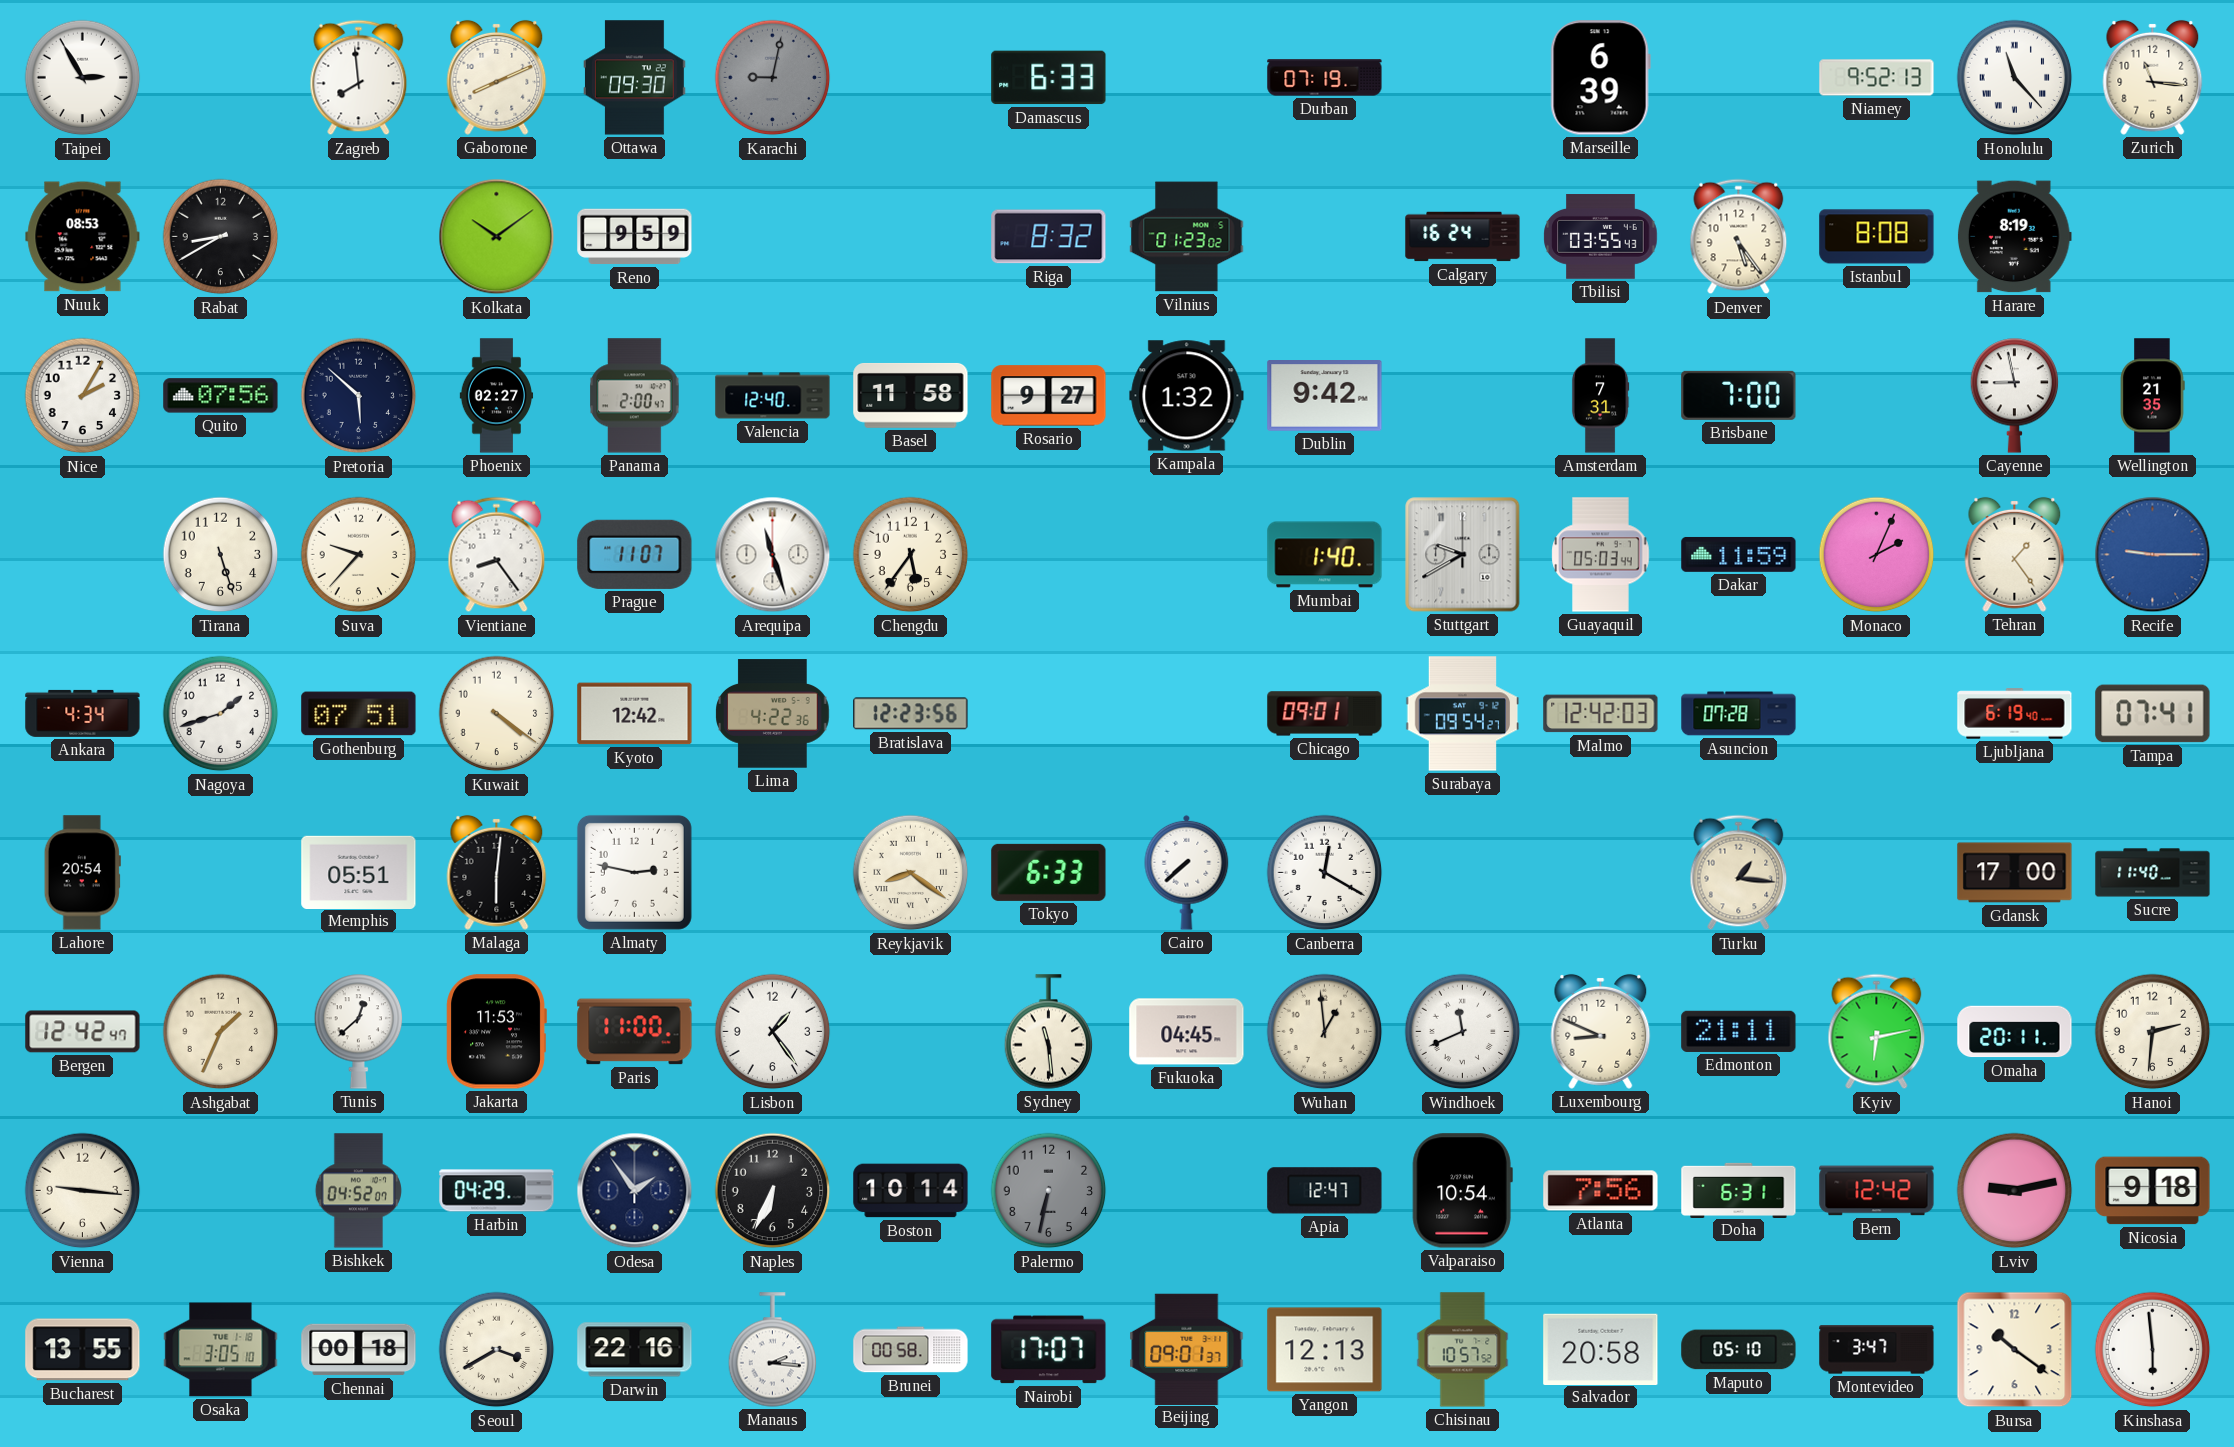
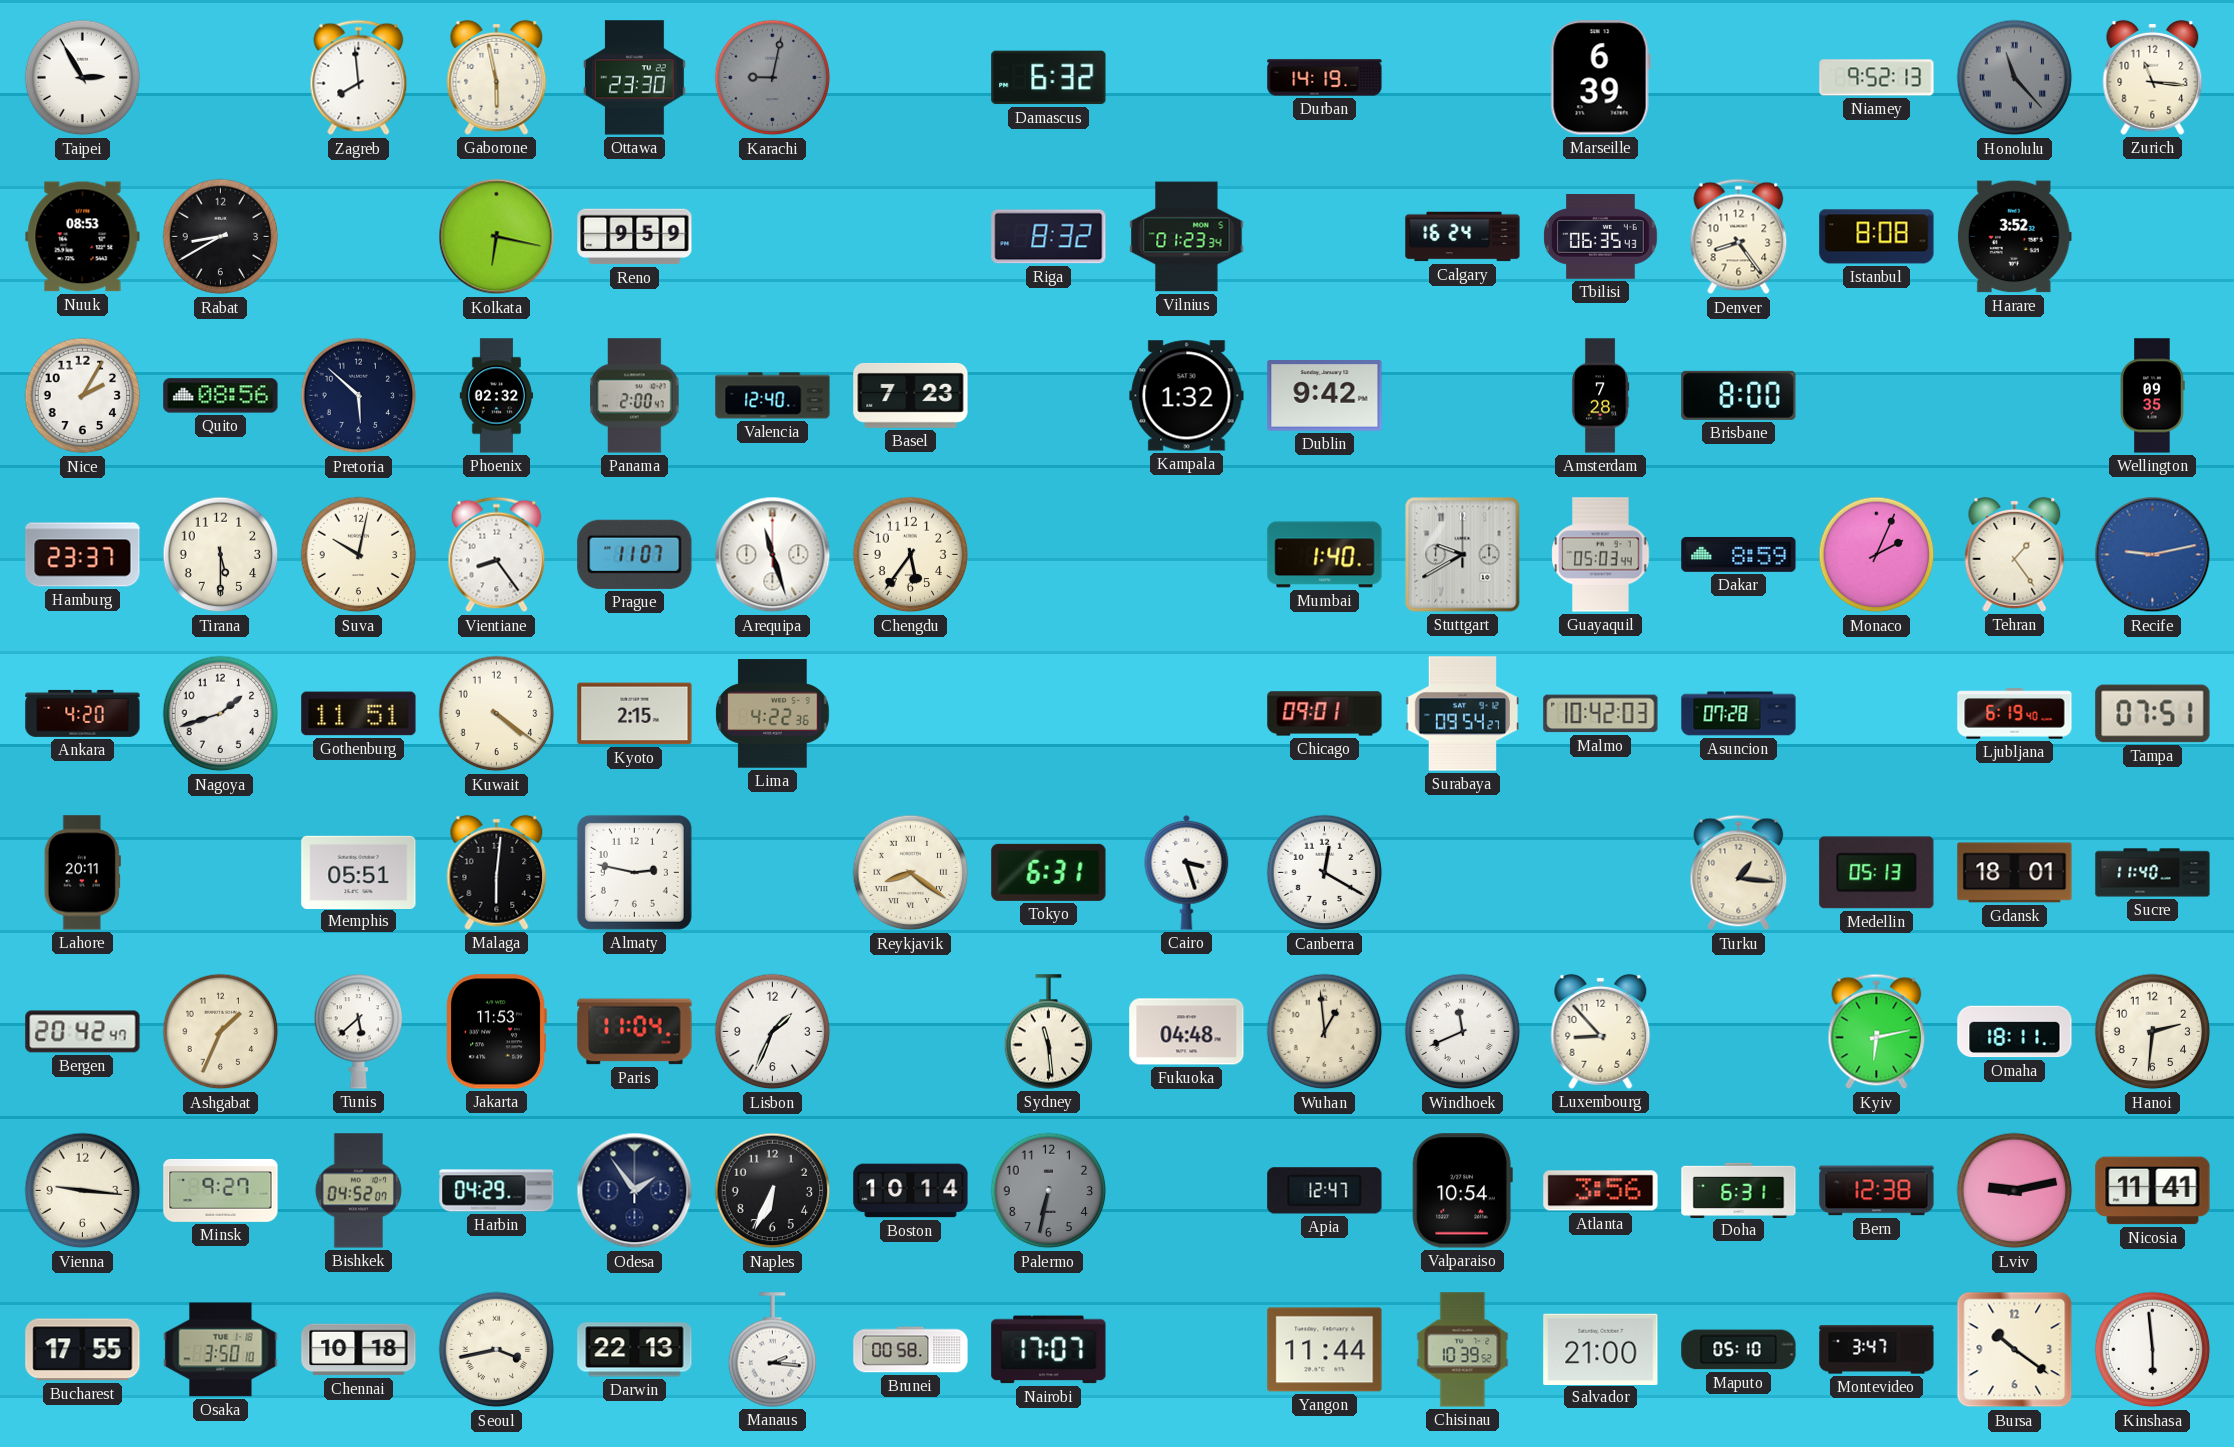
Gaborone: 8:11 -> 5:58
Ottawa: 09:30 -> 23:30
Damascus: 6:33 -> 6:32
Durban: 07:19 -> 14:19
Honolulu dial: white -> grey
Kolkata: 10:09 -> 6:17
Vilnius: 01:23:02 -> 01:23:34
Tbilisi: 03:55 -> 06:35
Denver: 5:24 -> 8:24
Harare: 8:19 -> 3:52
Quito: 07:56 -> 08:56
Phoenix: 02:27 -> 02:32
Basel: 11:58 -> 7:23
Rosario: 9:27 -> none
Amsterdam: 7:31 -> 7:28
Brisbane: 7:00 -> 8:00
Cayenne: 8:58 -> none
Wellington: 21:35 -> 09:35
Hamburg: none -> 23:37
Tirana: 5:27 -> 5:30
Suva: 9:37 -> 10:02
Dakar: 11:59 -> 8:59
Recife: 9:15 -> 9:13
Ankara: 4:34 -> 4:20
Gothenburg: 07:51 -> 11:51
Kyoto: 12:42 -> 2:15
Bratislava: 12:23 -> none
Malmo: 12:42 -> 10:42
Tampa: 07:41 -> 07:51
Lahore: 20:54 -> 20:11
Tokyo: 6:33 -> 6:31
Cairo: 7:38 -> 3:27
Medellin: none -> 05:13
Gdansk: 17:00 -> 18:01
Bergen: 12:42 -> 20:42
Tunis: 12:38 -> 5:38
Paris: 11:00 -> 11:04
Lisbon: 1:24 -> 1:34
Fukuoka: 04:45 -> 04:48
Luxembourg: 8:49 -> 8:53
Edmonton: 21:11 -> none
Omaha: 20:11 -> 18:11
Minsk: none -> 9:27
Atlanta: 7:56 -> 3:56
Bern: 12:42 -> 12:38
Nicosia: 9:18 -> 11:41
Bucharest: 13:55 -> 17:55
Osaka: 3:05 -> 3:50
Chennai: 00:18 -> 10:18
Seoul: 3:40 -> 3:43
Darwin: 22:16 -> 22:13
Beijing: 09:01 -> none
Yangon: 12:13 -> 11:44
Chisinau: 10:57 -> 10:39
Salvador: 20:58 -> 21:00
